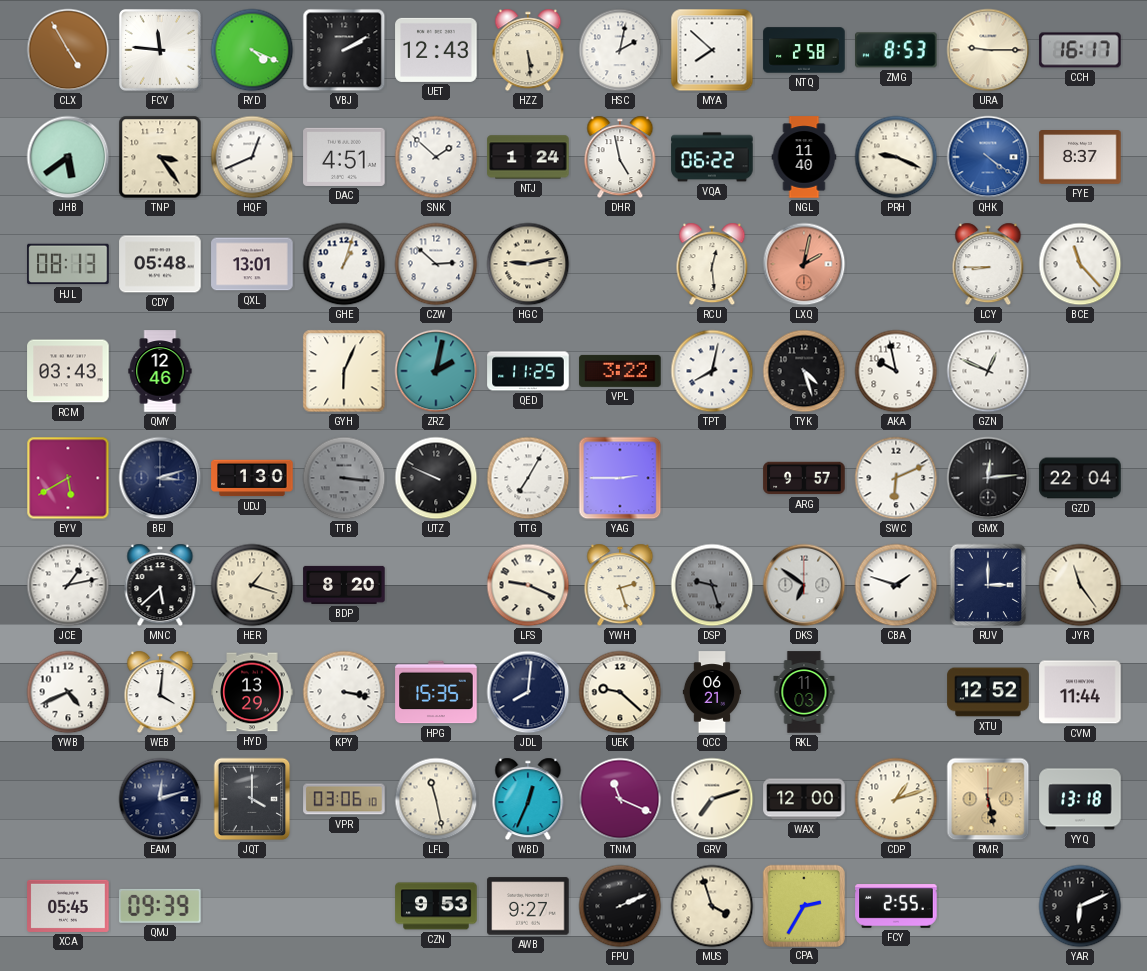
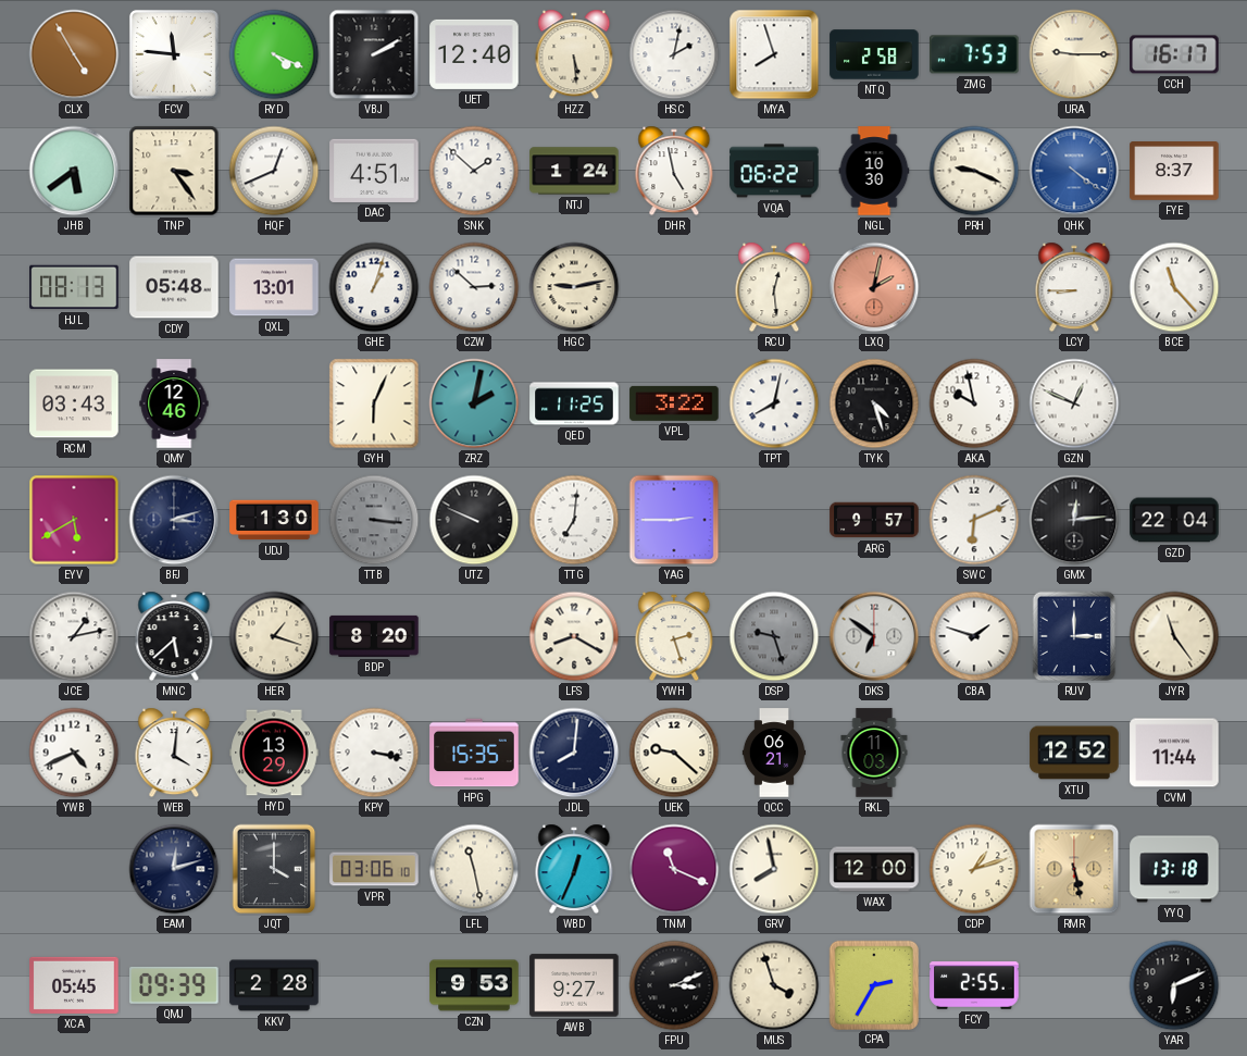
UET: 12:43 -> 12:40
MYA: 7:52 -> 7:57
ZMG: 8:53 -> 7:53
NGL: 11:40 -> 10:30
TTG: 7:05 -> 7:01
LFS: 9:19 -> 8:20
GRV: 7:12 -> 7:58
KKV: none -> 2:28
FPU: 2:11 -> 3:11
